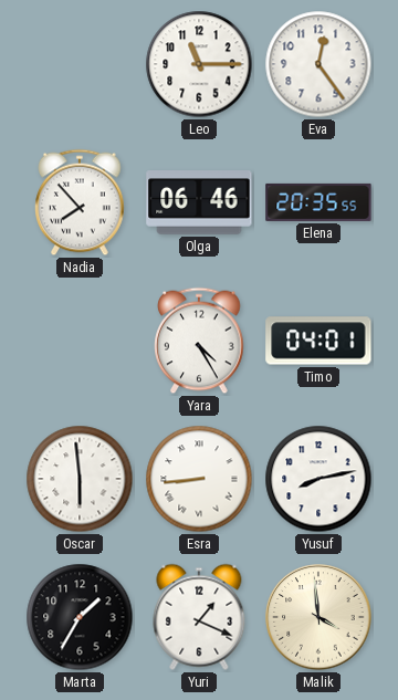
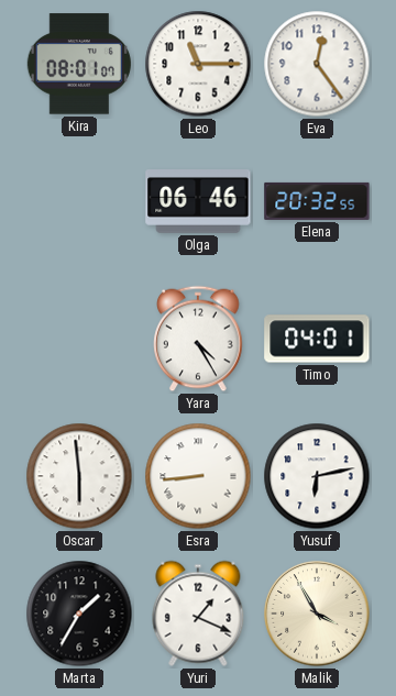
Kira: none -> 08:01
Nadia: 7:53 -> none
Elena: 20:35 -> 20:32
Yusuf: 8:13 -> 6:13
Malik: 3:59 -> 3:55
